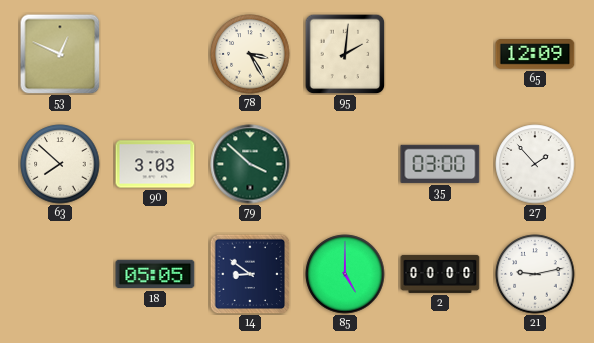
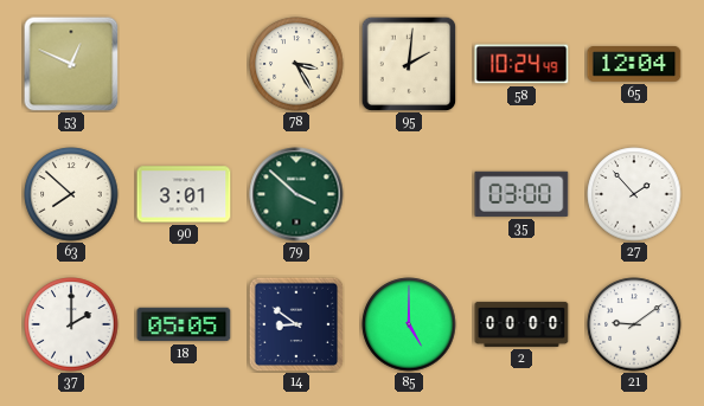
58: none -> 10:24
65: 12:09 -> 12:04
90: 3:03 -> 3:01
37: none -> 2:00
21: 9:13 -> 9:09
